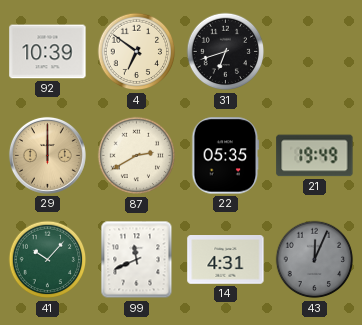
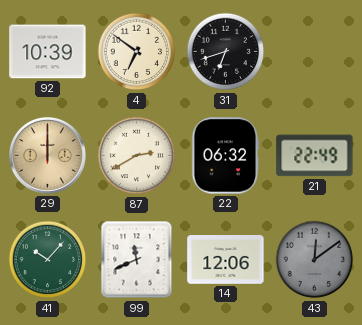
22: 05:35 -> 06:32
21: 19:49 -> 22:49
14: 4:31 -> 12:06
43: 12:04 -> 12:09
